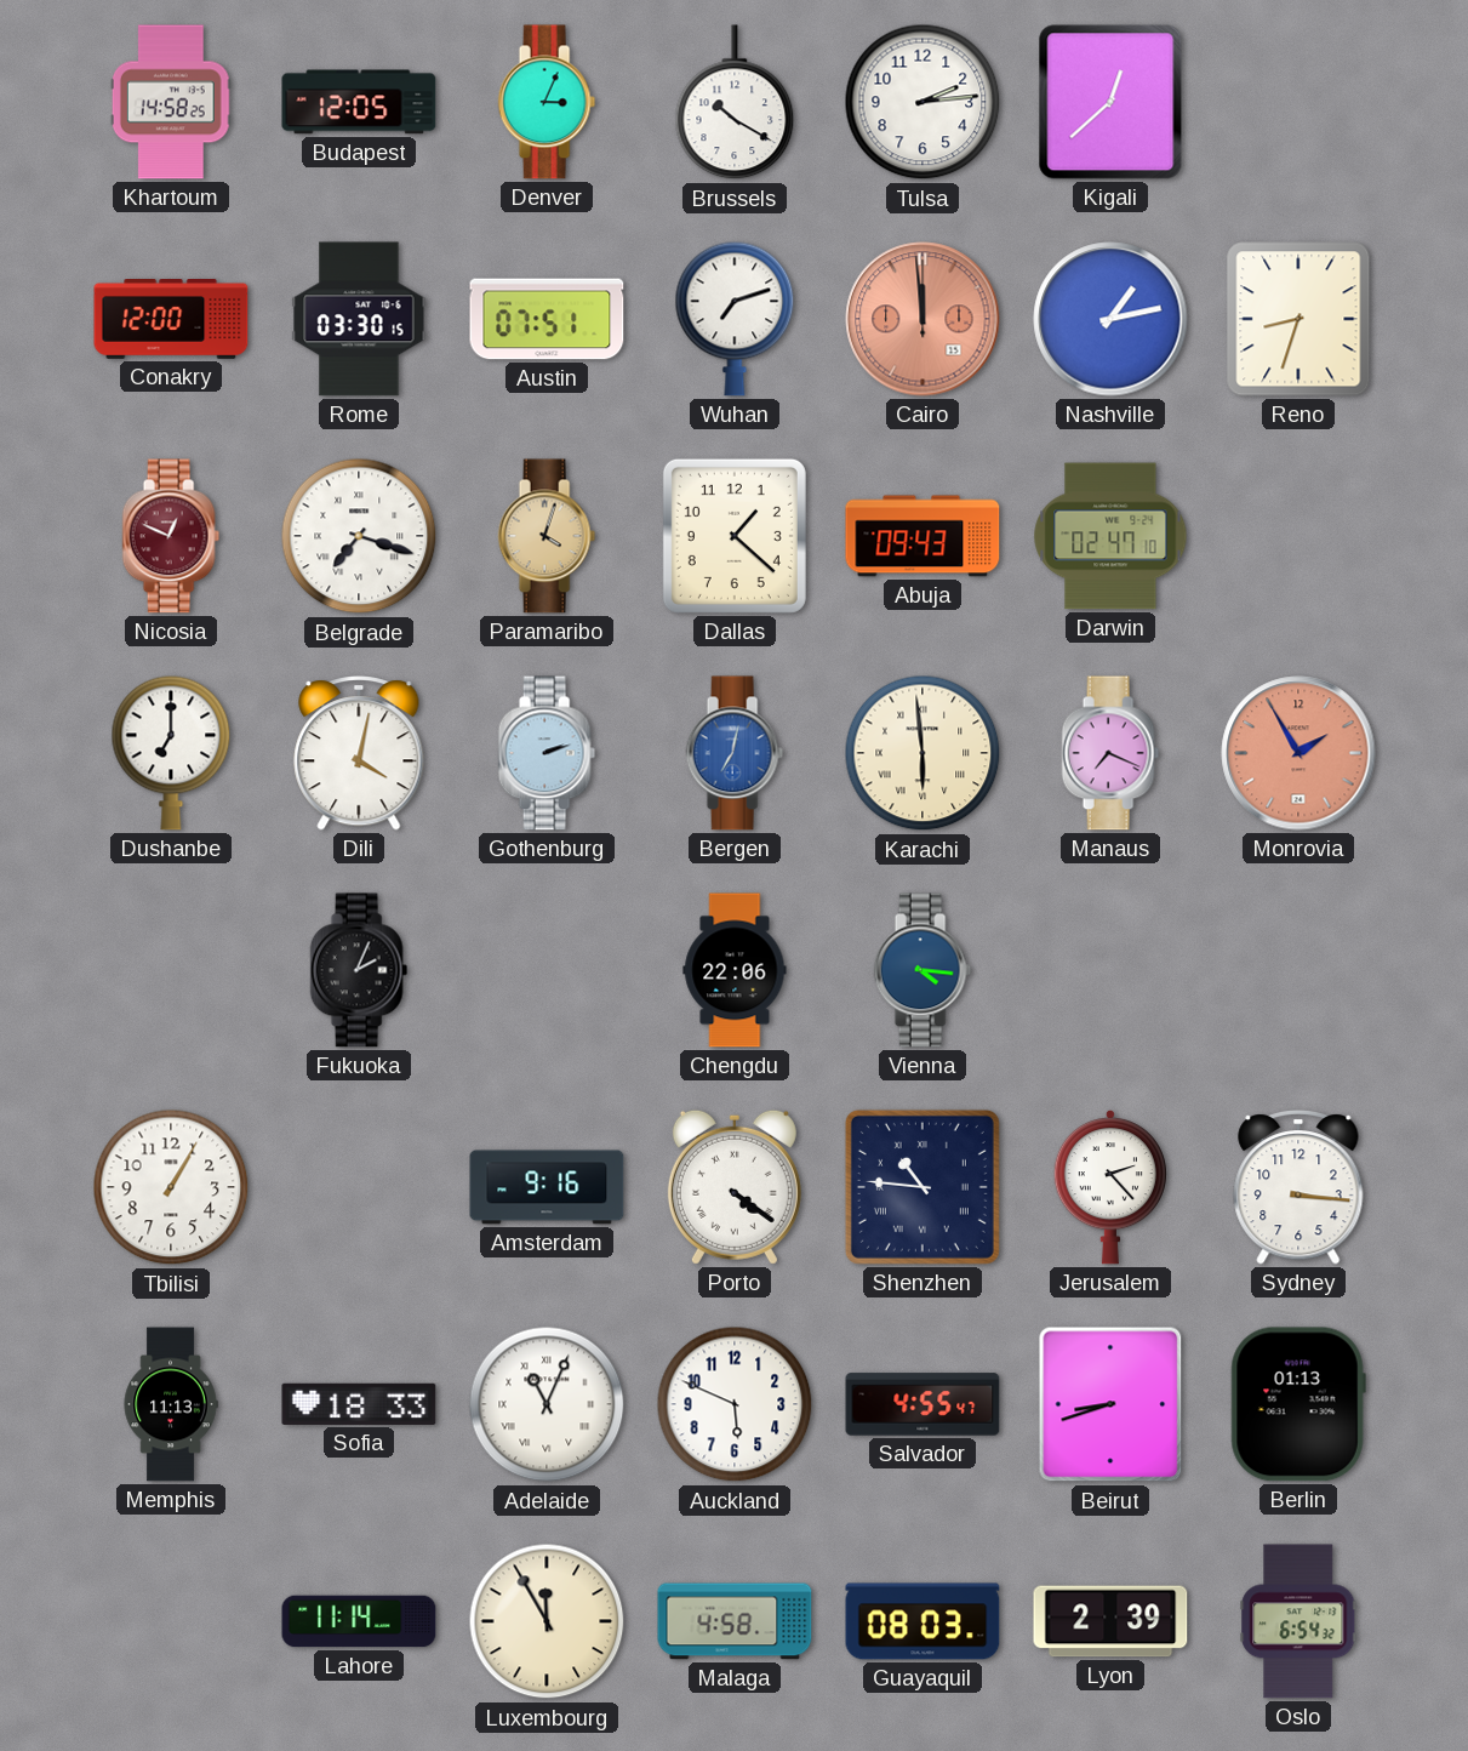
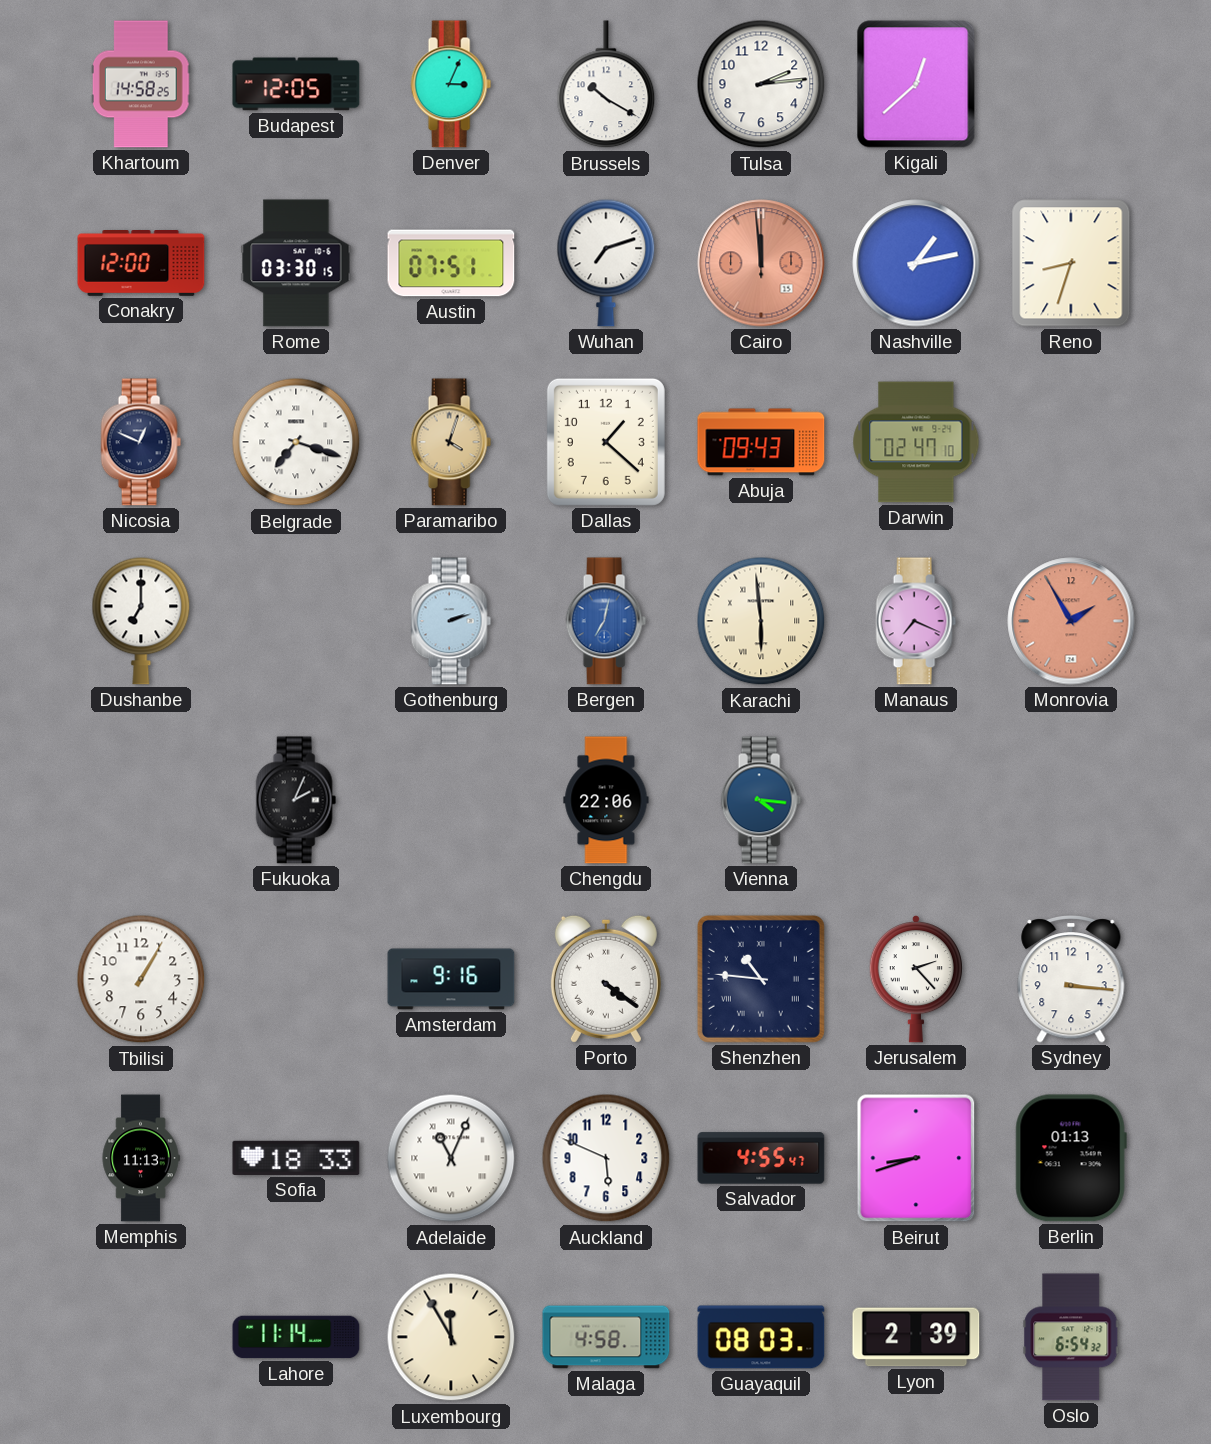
Nicosia dial: burgundy -> navy
Dili: 4:02 -> none
